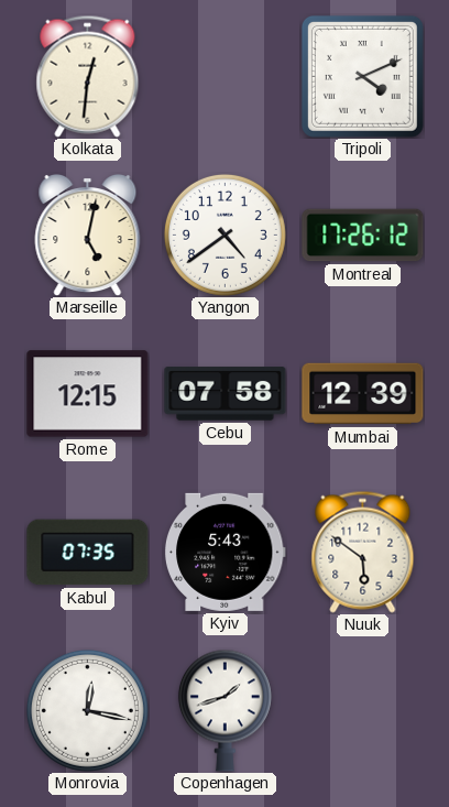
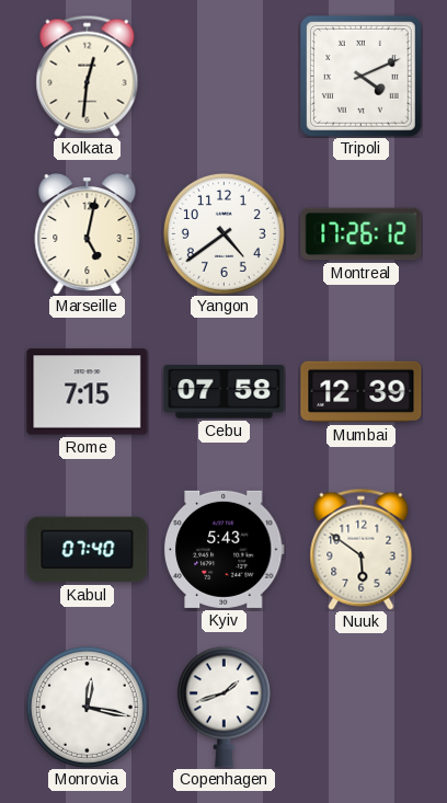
Rome: 12:15 -> 7:15
Kabul: 07:35 -> 07:40
